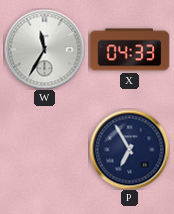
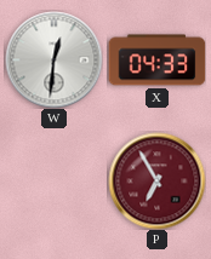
W: 11:35 -> 12:31
P dial: navy -> burgundy
